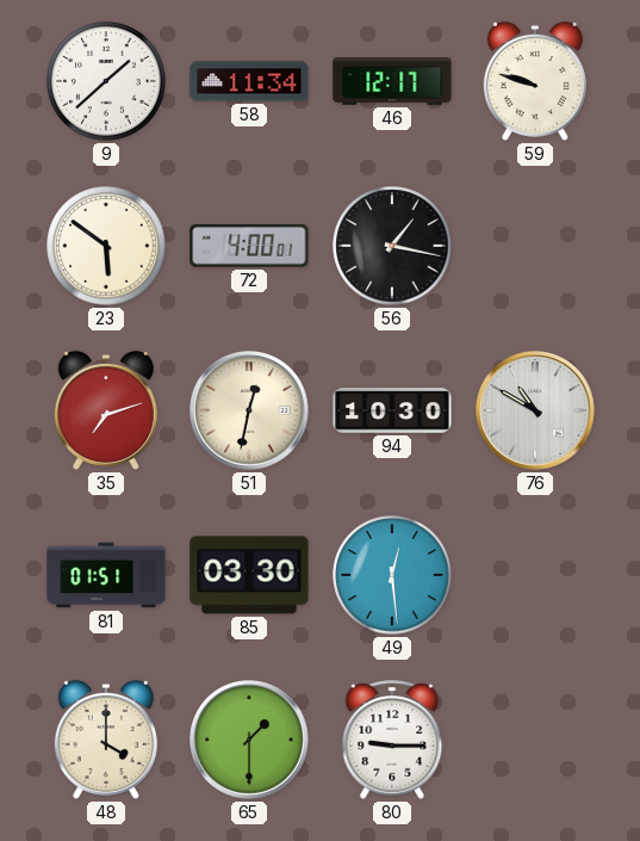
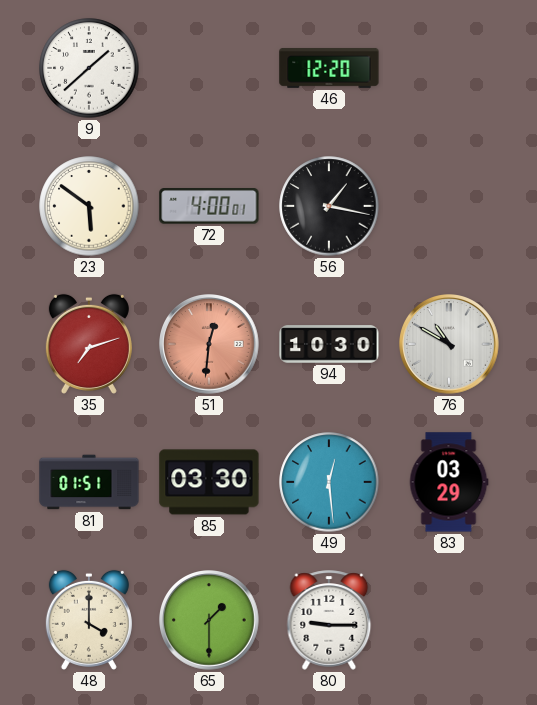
58: 11:34 -> none
46: 12:17 -> 12:20
59: 9:48 -> none
51: 12:32 -> 12:31
51 dial: cream -> salmon
83: none -> 03:29
